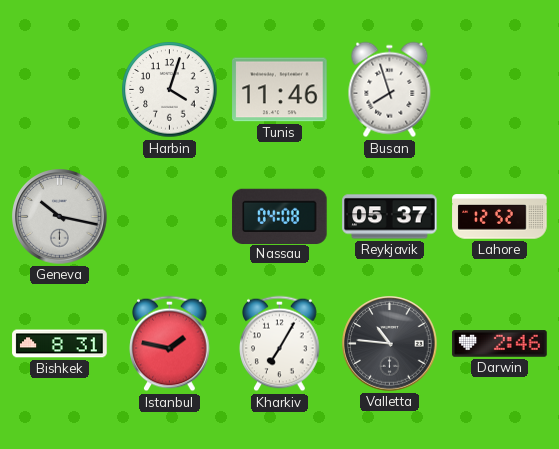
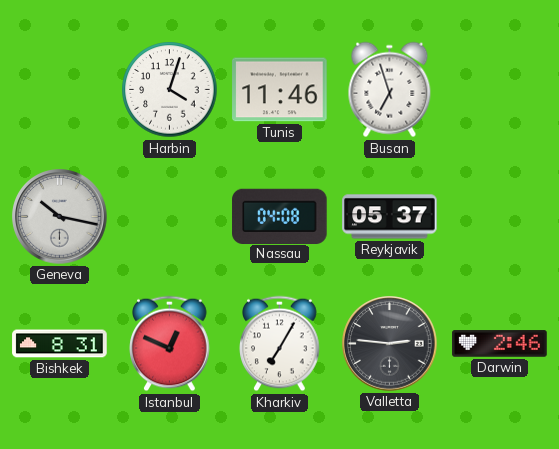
Busan: 7:57 -> 6:57
Lahore: 12:52 -> none
Istanbul: 1:47 -> 12:49
Valletta: 10:46 -> 2:46
